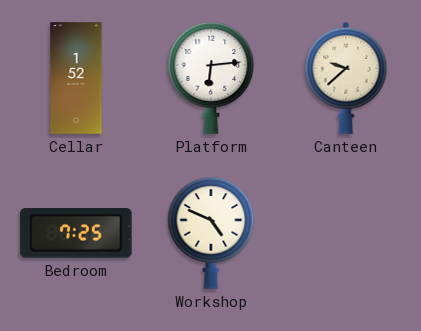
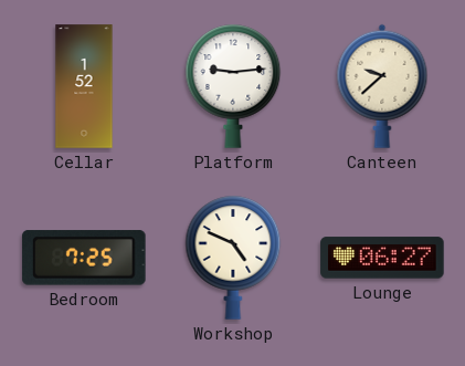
Platform: 6:14 -> 9:14
Lounge: none -> 06:27
